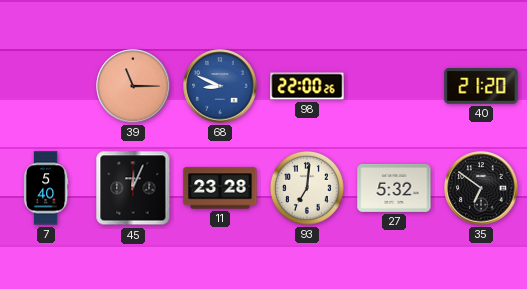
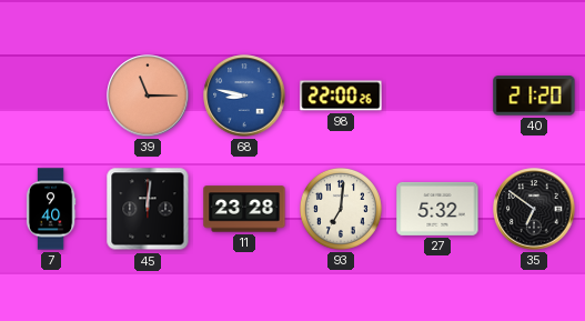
68: 8:49 -> 8:47
7: 5:40 -> 9:40
45: 12:04 -> 12:01
